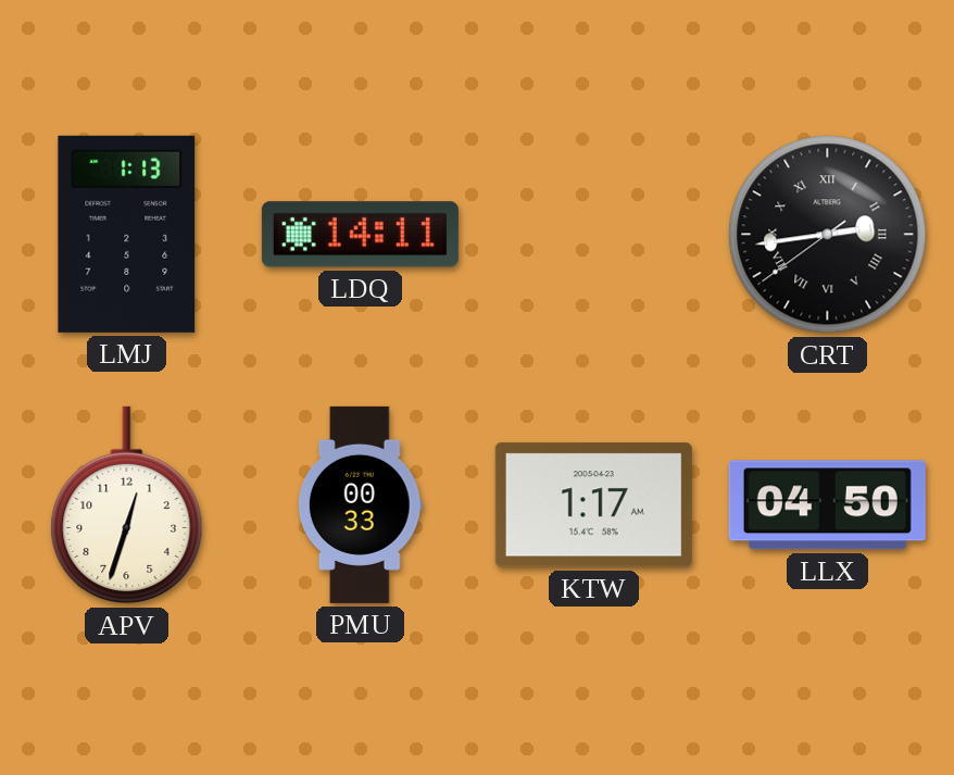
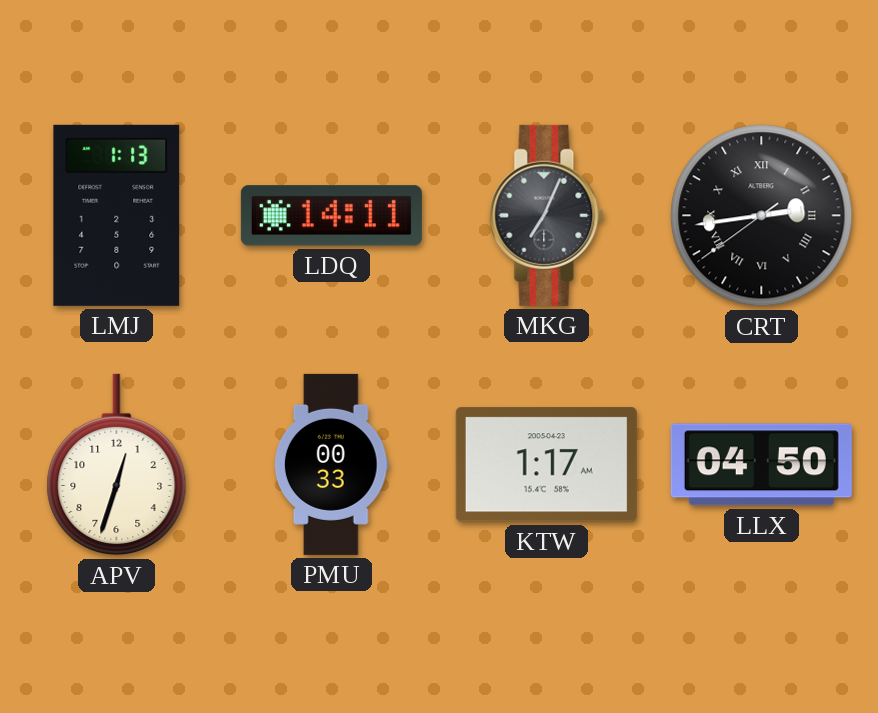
MKG: none -> 7:04
